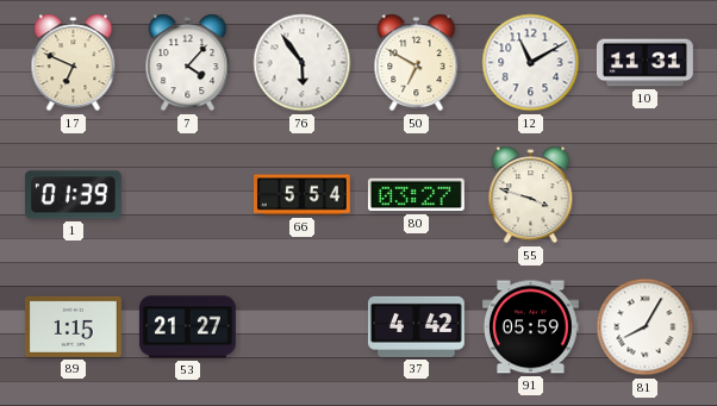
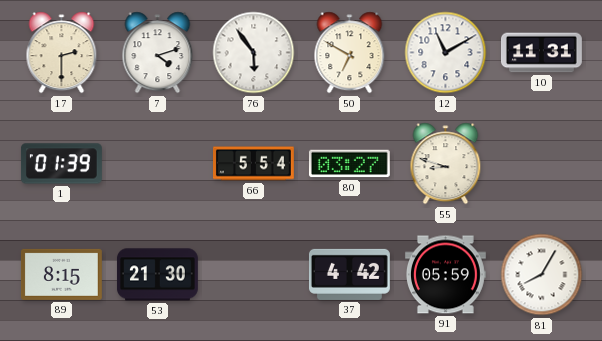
17: 6:49 -> 2:30
7: 4:07 -> 4:12
55: 3:48 -> 8:48
89: 1:15 -> 8:15
53: 21:27 -> 21:30
